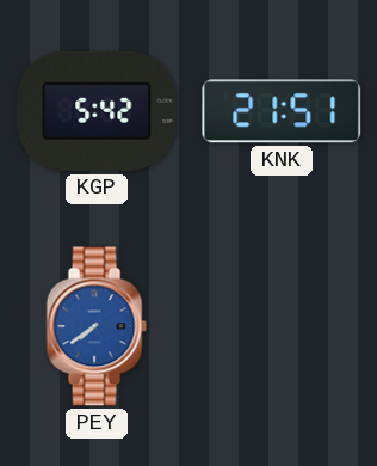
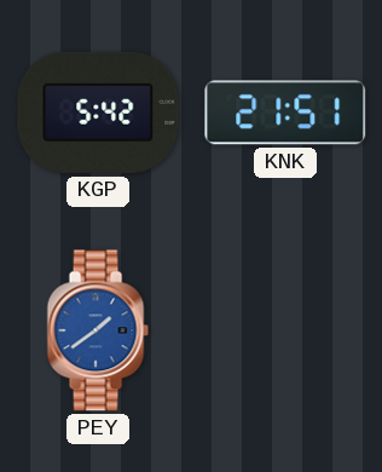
PEY: 7:39 -> 1:39
